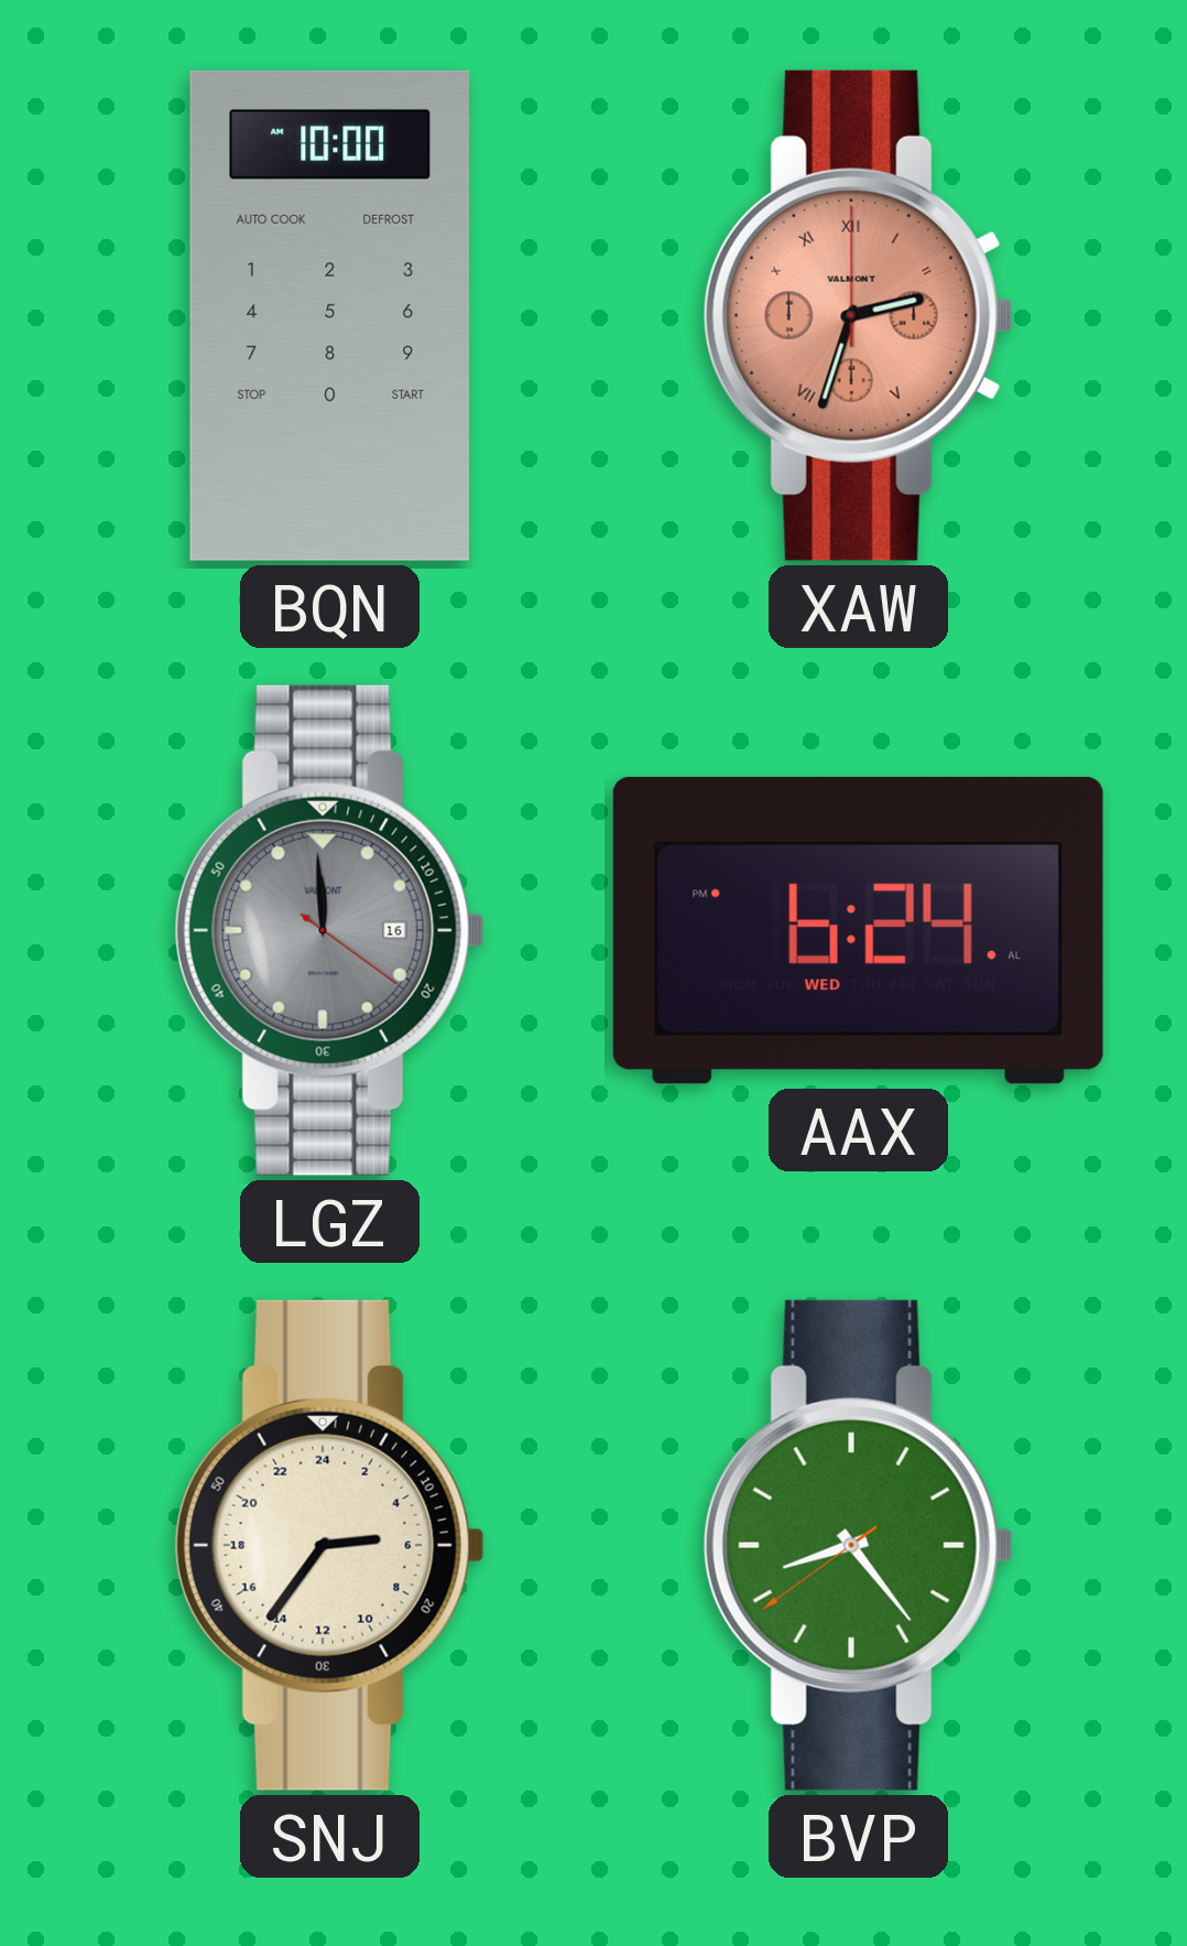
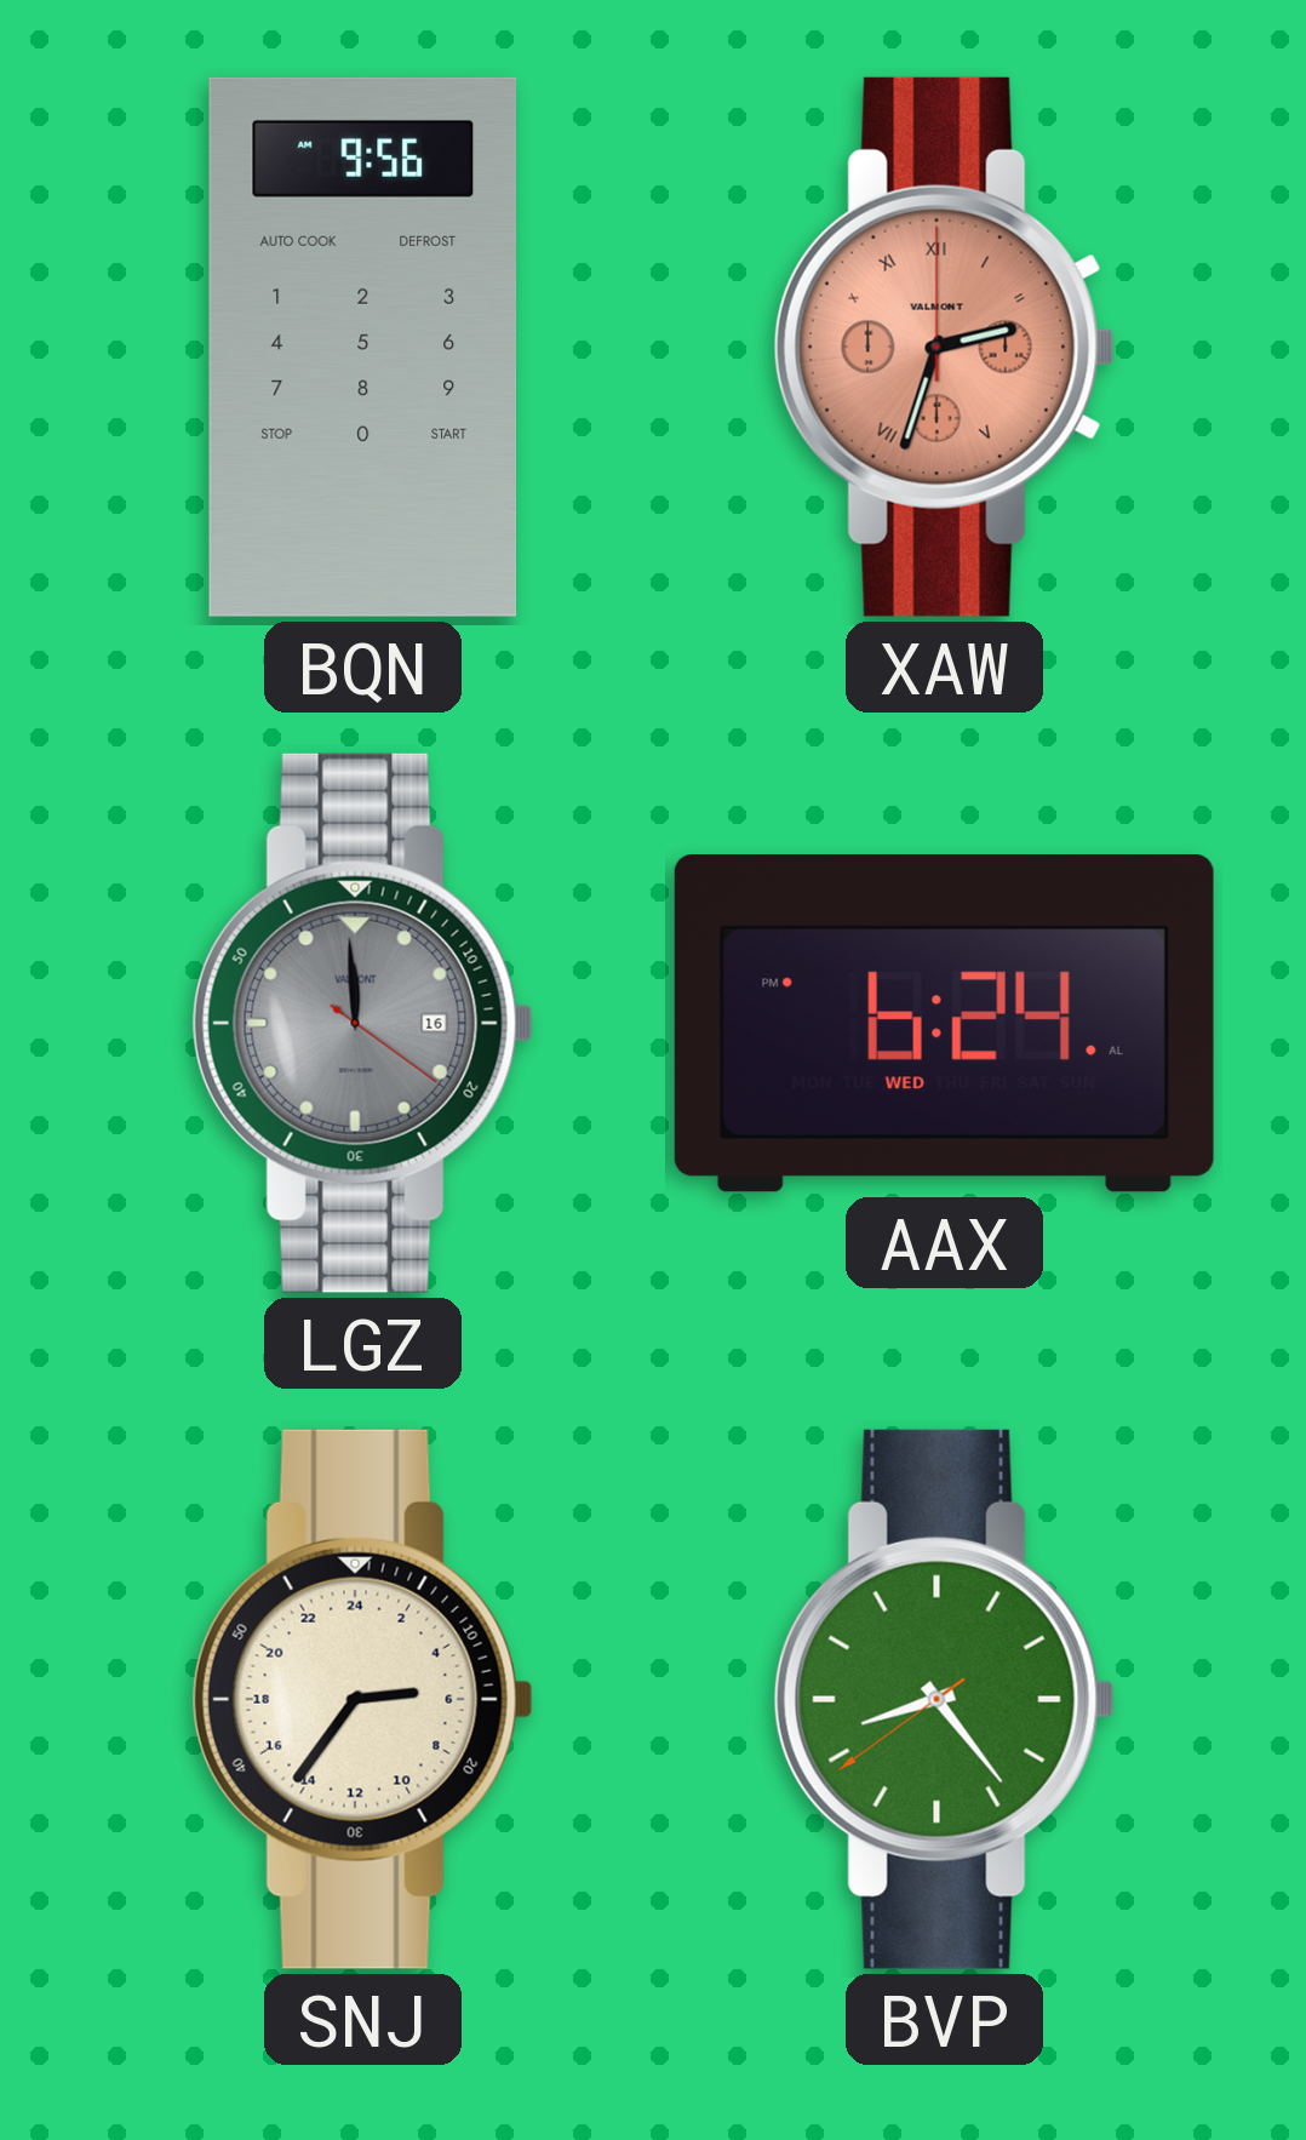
BQN: 10:00 -> 9:56
